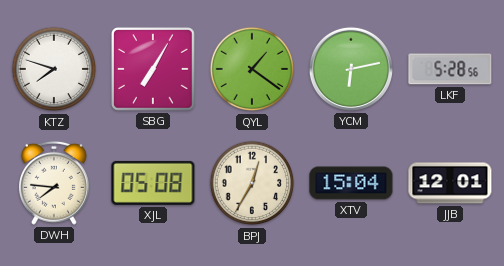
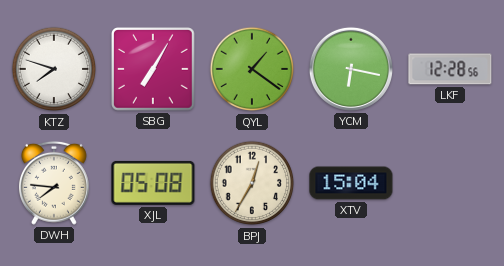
YCM: 6:13 -> 6:17
LKF: 5:28 -> 12:28
JJB: 12:01 -> none
